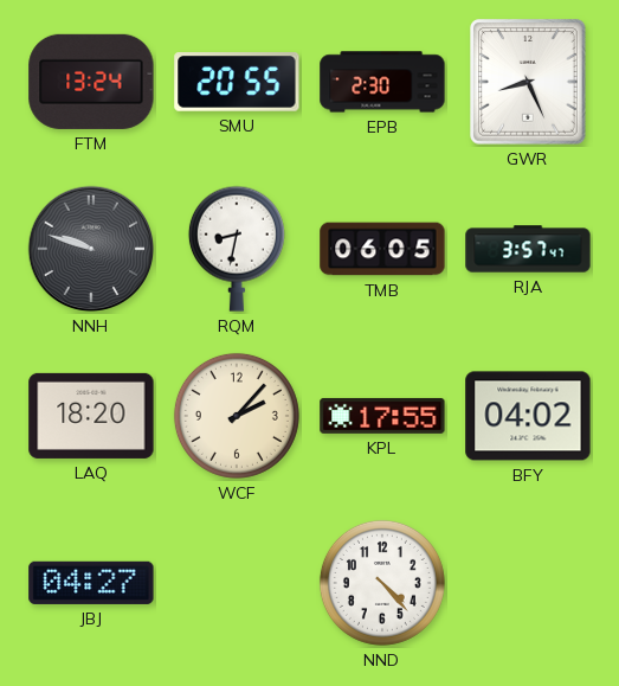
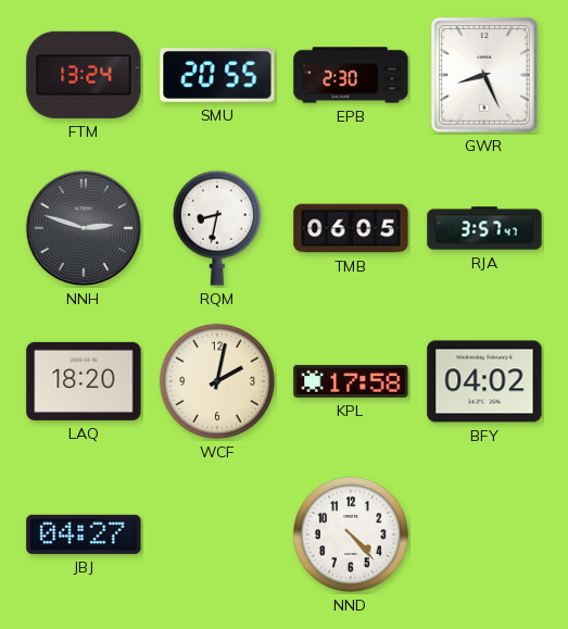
NNH: 9:48 -> 2:48
WCF: 2:07 -> 2:02
KPL: 17:55 -> 17:58
